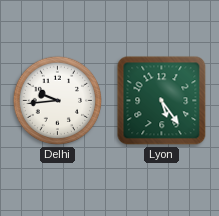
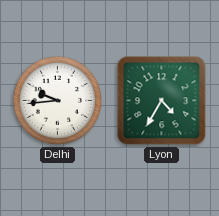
Lyon: 5:24 -> 4:35
